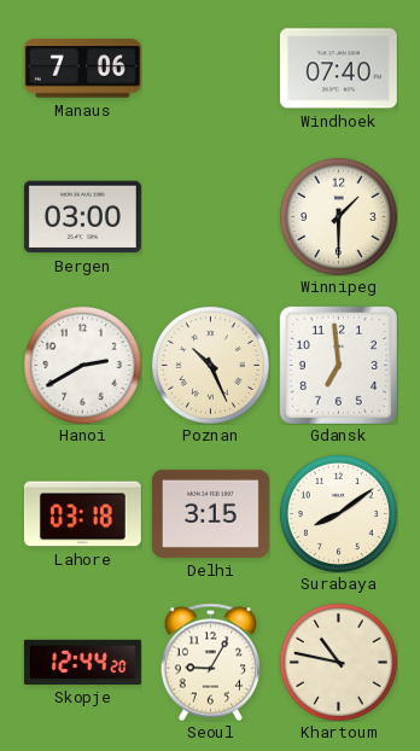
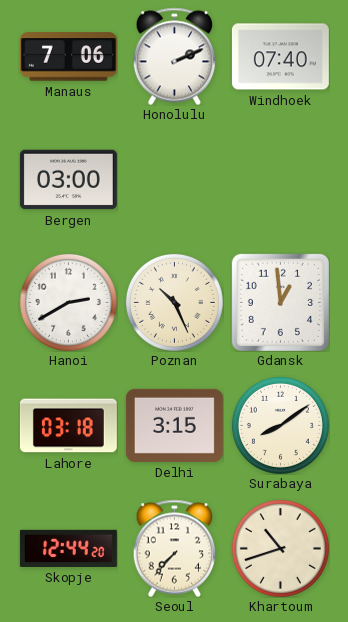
Honolulu: none -> 2:11
Winnipeg: 1:30 -> none
Gdansk: 6:59 -> 12:59
Seoul: 9:05 -> 7:37
Khartoum: 10:47 -> 10:42
